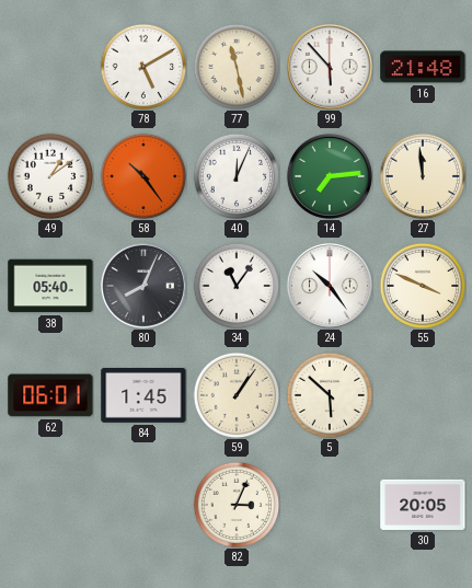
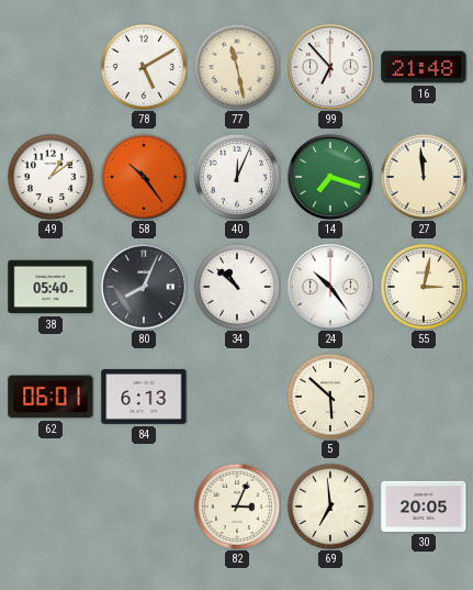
99: 5:53 -> 6:53
14: 7:14 -> 7:18
34: 11:06 -> 10:52
55: 3:49 -> 3:02
84: 1:45 -> 6:13
59: 1:06 -> none
69: none -> 6:59
